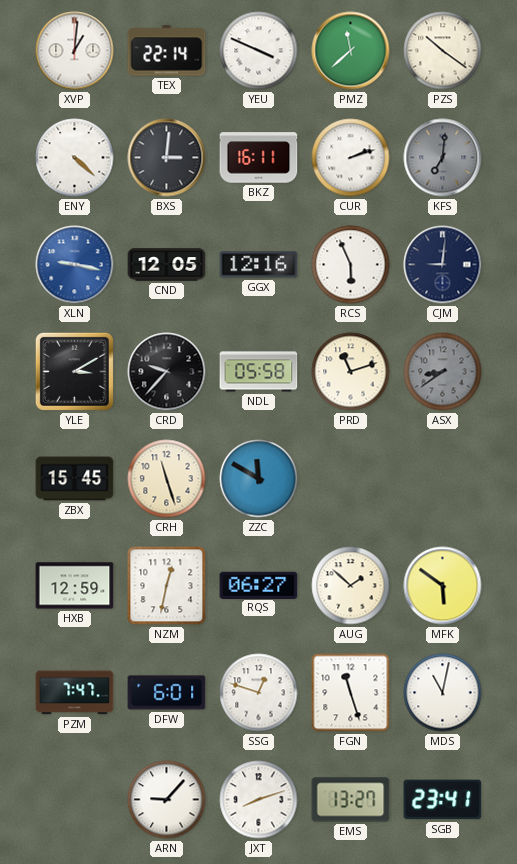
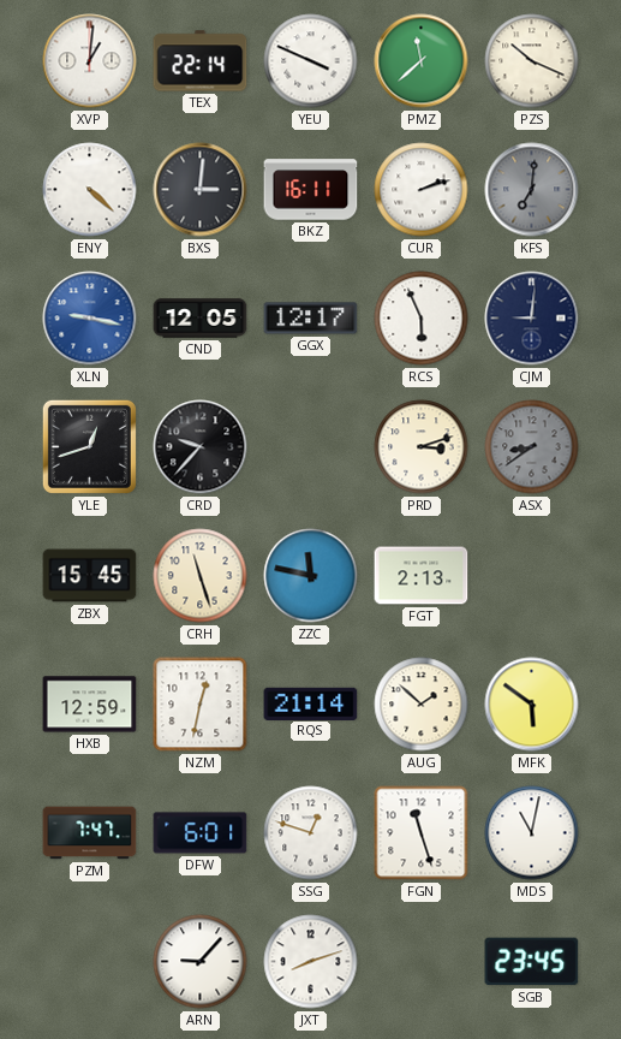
PZS: 10:21 -> 10:19
GGX: 12:16 -> 12:17
YLE: 3:10 -> 12:42
NDL: 05:58 -> none
PRD: 11:12 -> 3:12
ZZC: 11:50 -> 11:47
FGT: none -> 2:13
RQS: 06:27 -> 21:14
EMS: 13:27 -> none
SGB: 23:41 -> 23:45
